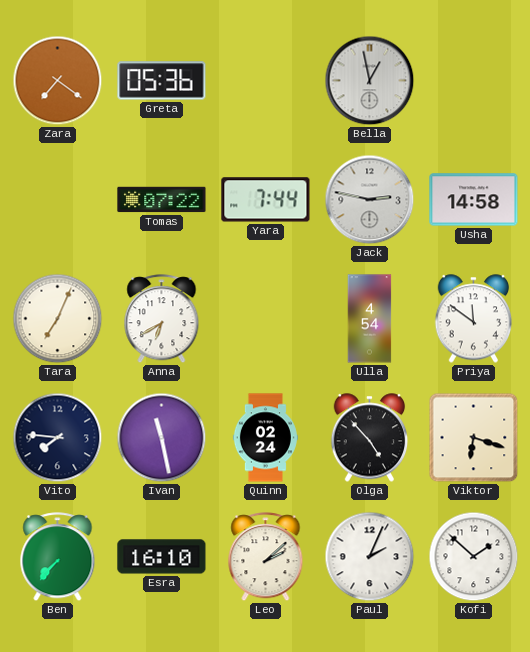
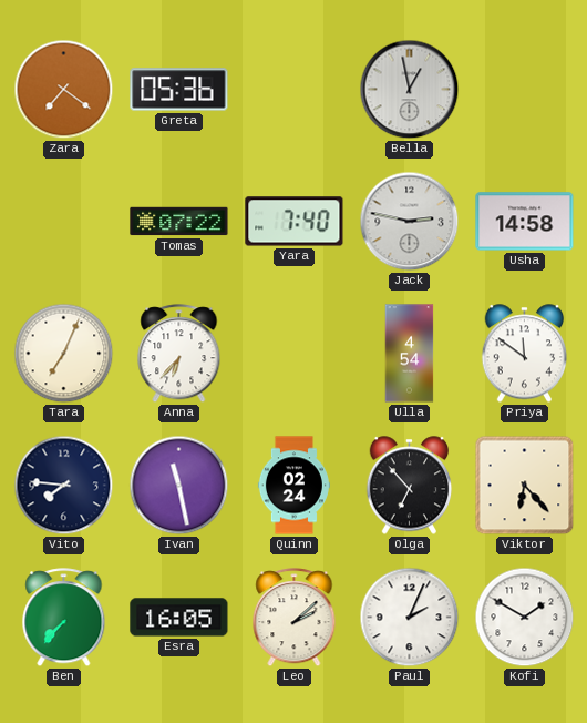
Yara: 7:44 -> 7:40
Anna: 6:40 -> 6:37
Olga: 4:53 -> 6:53
Viktor: 6:18 -> 6:23
Esra: 16:10 -> 16:05
Kofi: 1:52 -> 1:50
